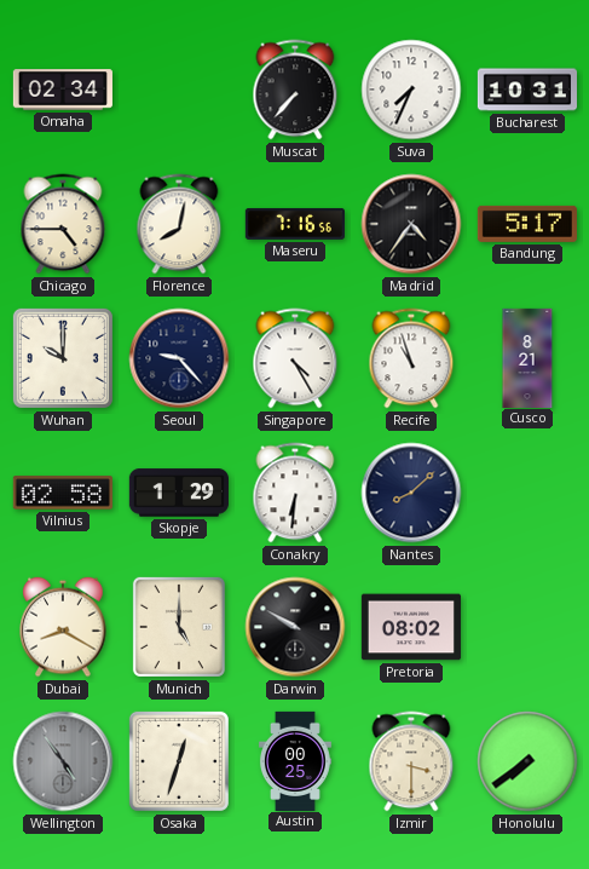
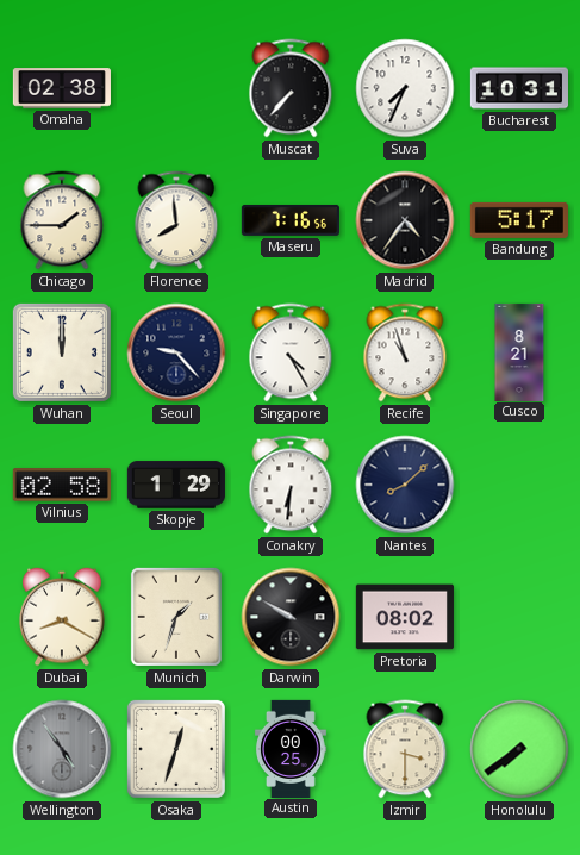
Omaha: 02:34 -> 02:38
Chicago: 4:45 -> 1:45
Florence: 8:02 -> 7:59
Wuhan: 10:00 -> 12:00
Munich: 5:00 -> 1:33
